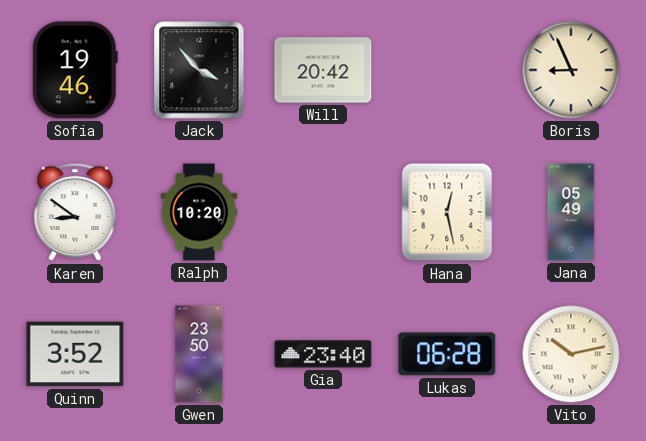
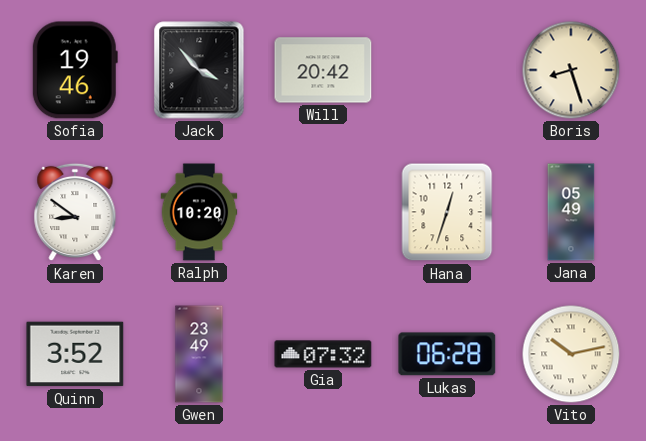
Boris: 8:56 -> 8:27
Hana: 12:28 -> 12:33
Gwen: 23:50 -> 23:49
Gia: 23:40 -> 07:32
